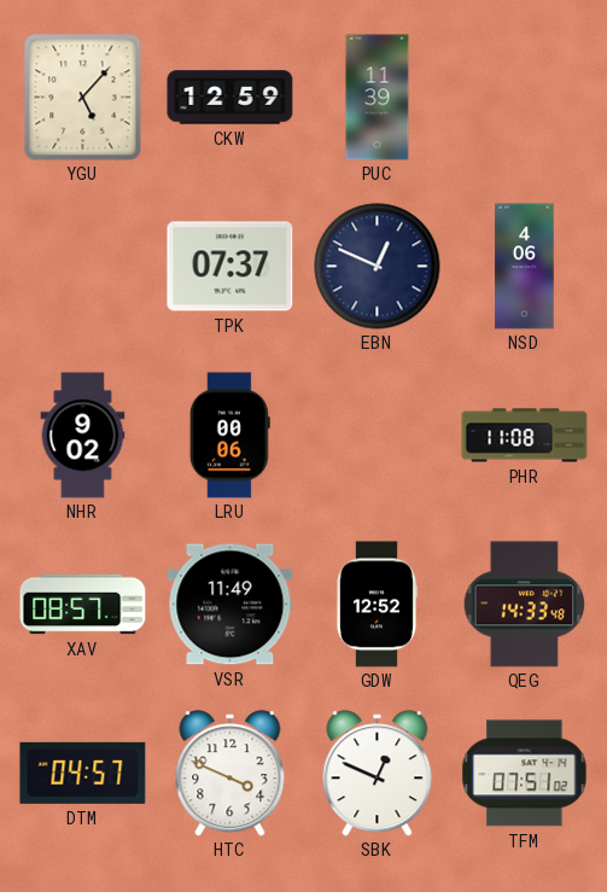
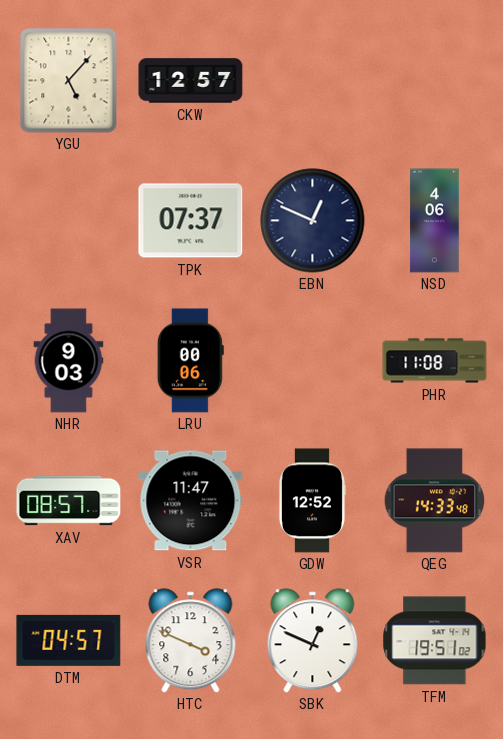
CKW: 12:59 -> 12:57
PUC: 11:39 -> none
NHR: 9:02 -> 9:03
VSR: 11:49 -> 11:47
TFM: 07:51 -> 19:51
